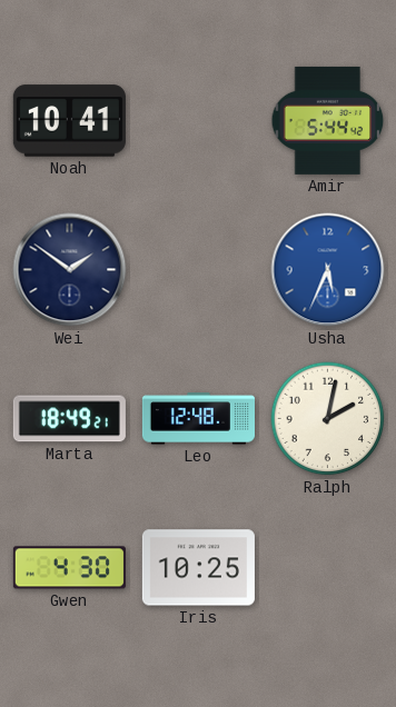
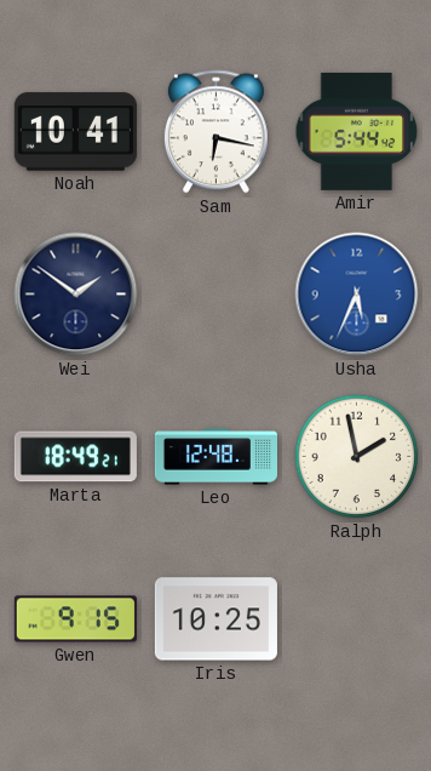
Sam: none -> 6:17
Ralph: 2:02 -> 1:58
Gwen: 4:30 -> 9:15
